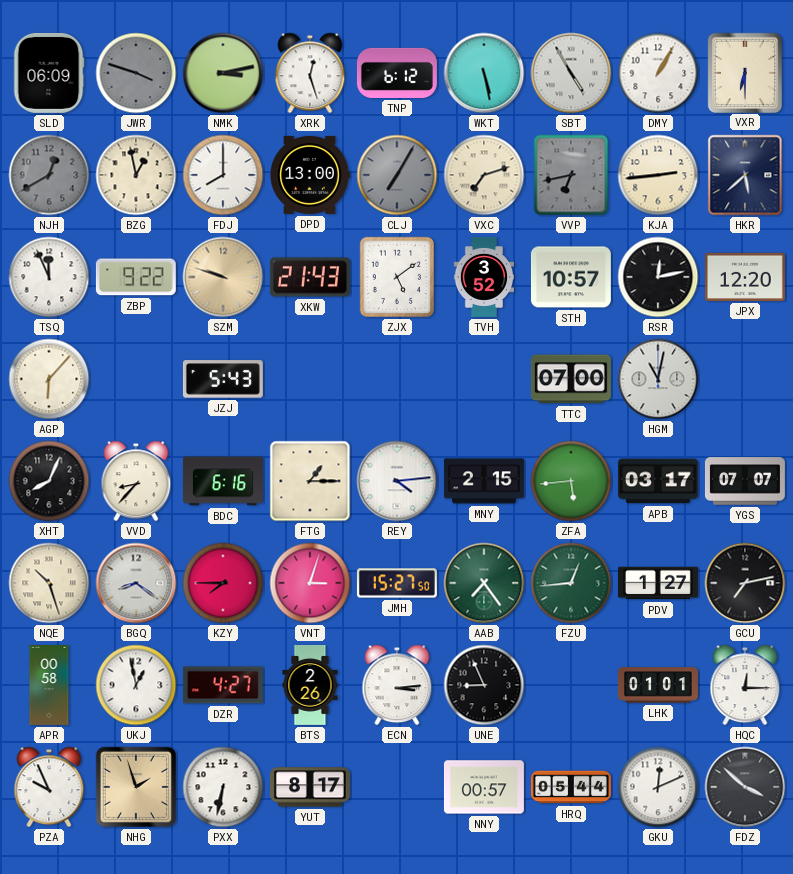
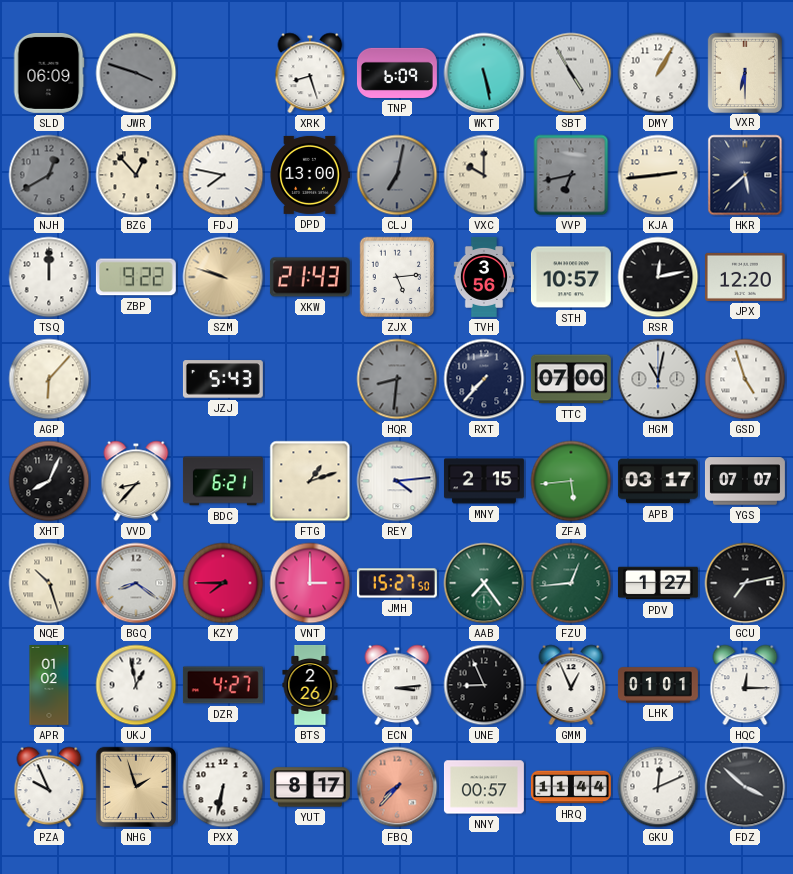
NMK: 3:13 -> none
XRK: 12:27 -> 8:27
TNP: 6:12 -> 6:09
BZG: 12:58 -> 12:53
FDJ: 8:00 -> 7:47
CLJ: 7:05 -> 7:02
VXC: 7:12 -> 10:00
TSQ: 11:56 -> 12:00
ZJX: 5:09 -> 5:14
TVH: 3:52 -> 3:56
HQR: none -> 8:31
RXT: none -> 7:37
GSD: none -> 4:57
BDC: 6:16 -> 6:21
FTG: 1:15 -> 1:12
VNT: 3:03 -> 3:00
APR: 00:58 -> 01:02
GMM: none -> 12:56
FBQ: none -> 7:37
HRQ: 05:44 -> 11:44
